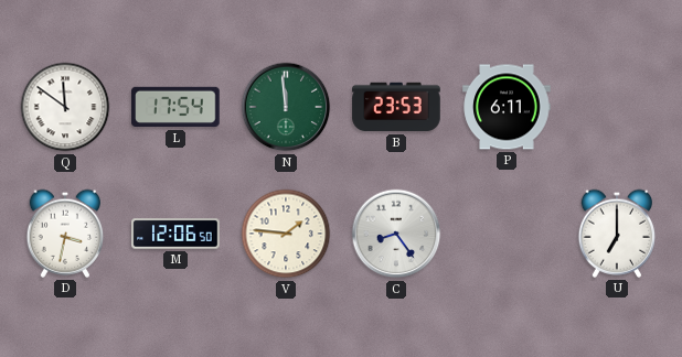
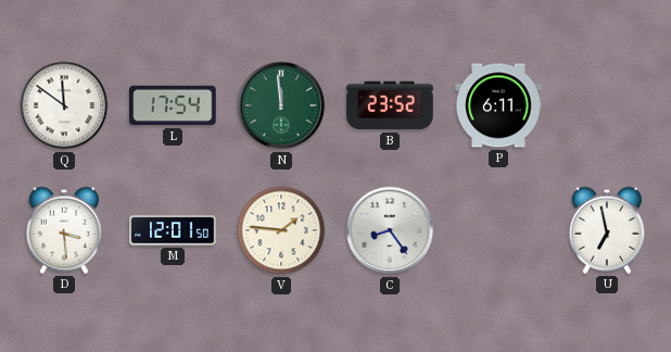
B: 23:53 -> 23:52
D: 3:32 -> 3:29
M: 12:06 -> 12:01
U: 7:00 -> 6:58
